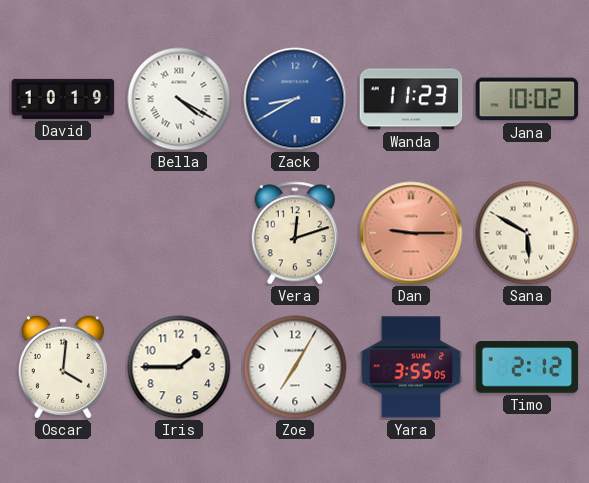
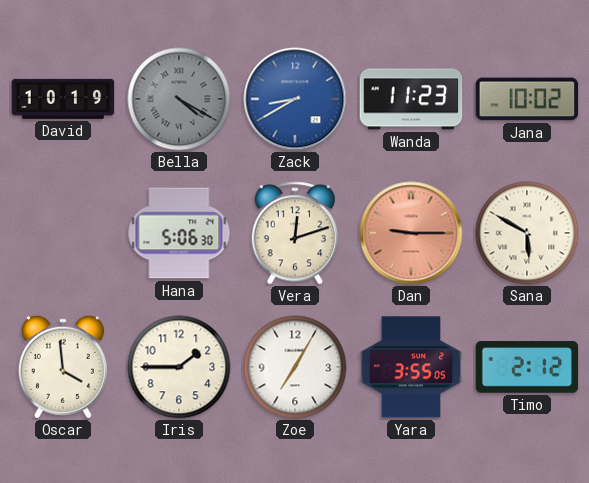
Bella dial: white -> grey
Hana: none -> 5:06
Oscar: 4:01 -> 3:59
